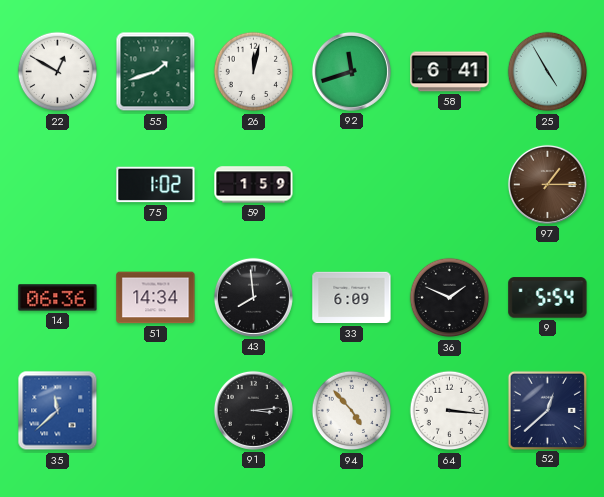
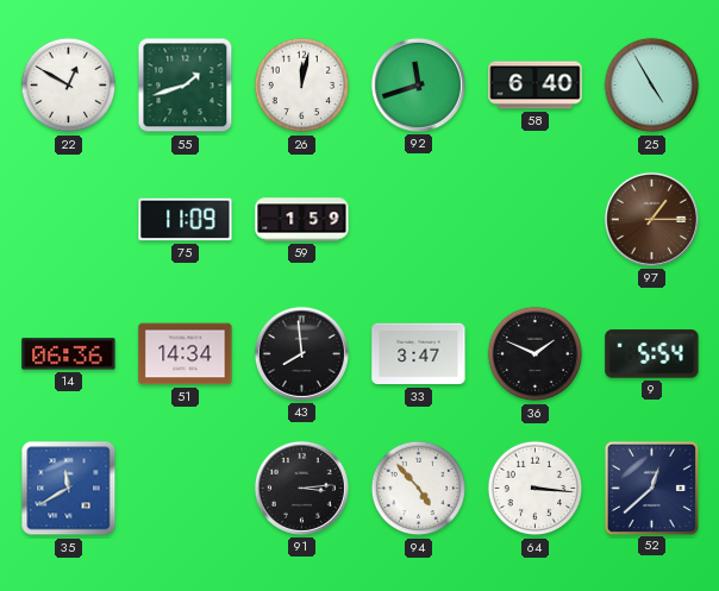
58: 6:41 -> 6:40
75: 1:02 -> 11:09
33: 6:09 -> 3:47
35: 11:38 -> 11:40
